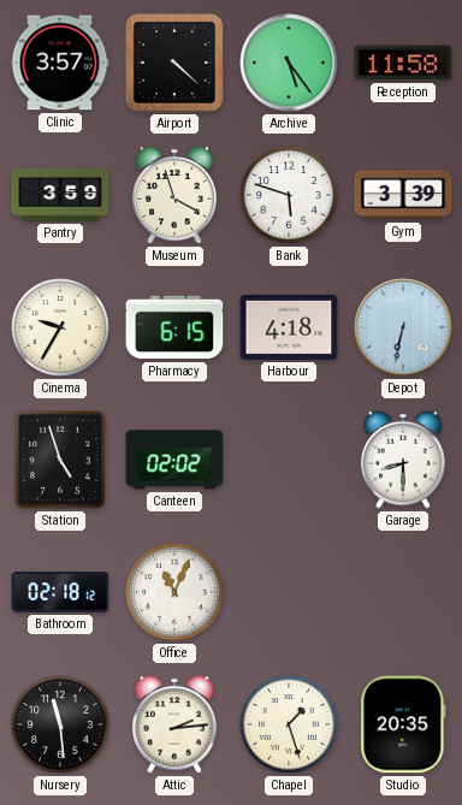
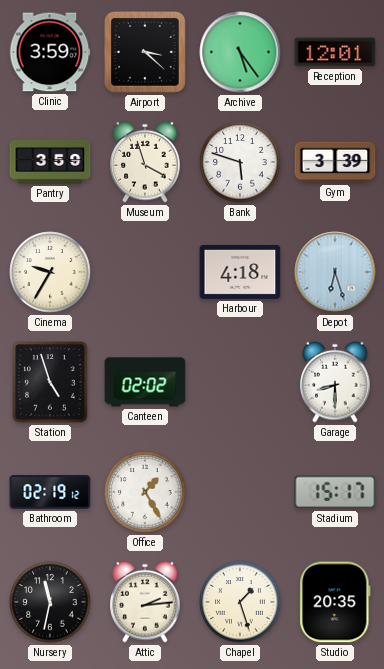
Clinic: 3:57 -> 3:59
Airport: 4:22 -> 3:22
Reception: 11:58 -> 12:01
Pharmacy: 6:15 -> none
Depot: 6:32 -> 6:27
Bathroom: 02:18 -> 02:19
Office: 11:04 -> 1:25
Stadium: none -> 15:17
Nursery: 11:29 -> 11:32
